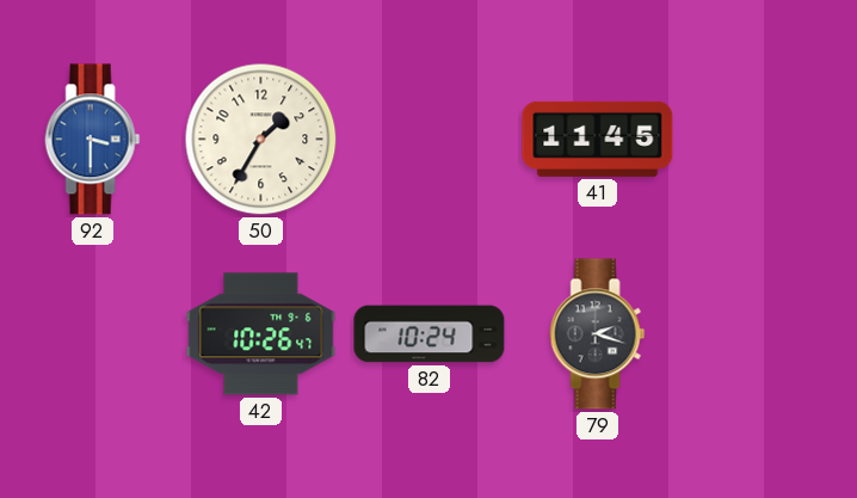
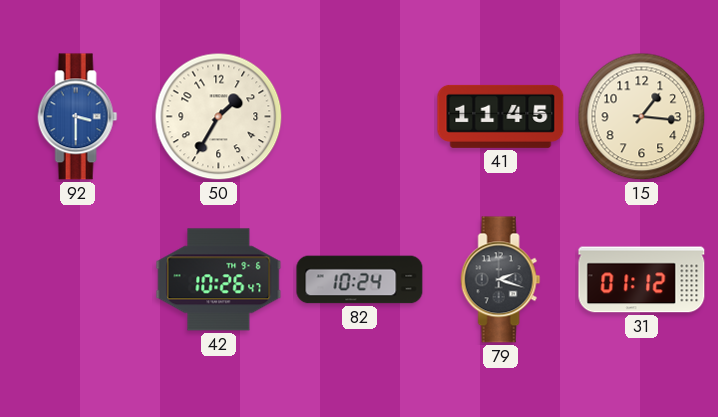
15: none -> 1:16
31: none -> 01:12
